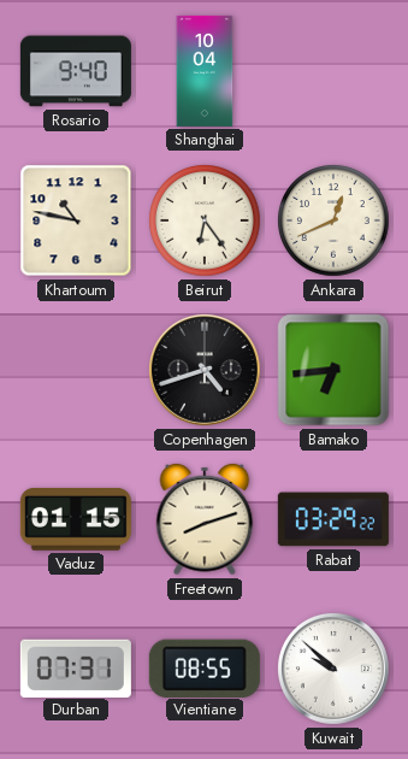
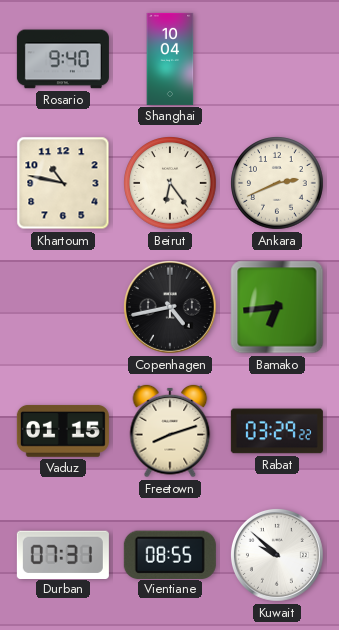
Ankara: 12:41 -> 2:41
Copenhagen: 4:42 -> 4:43
